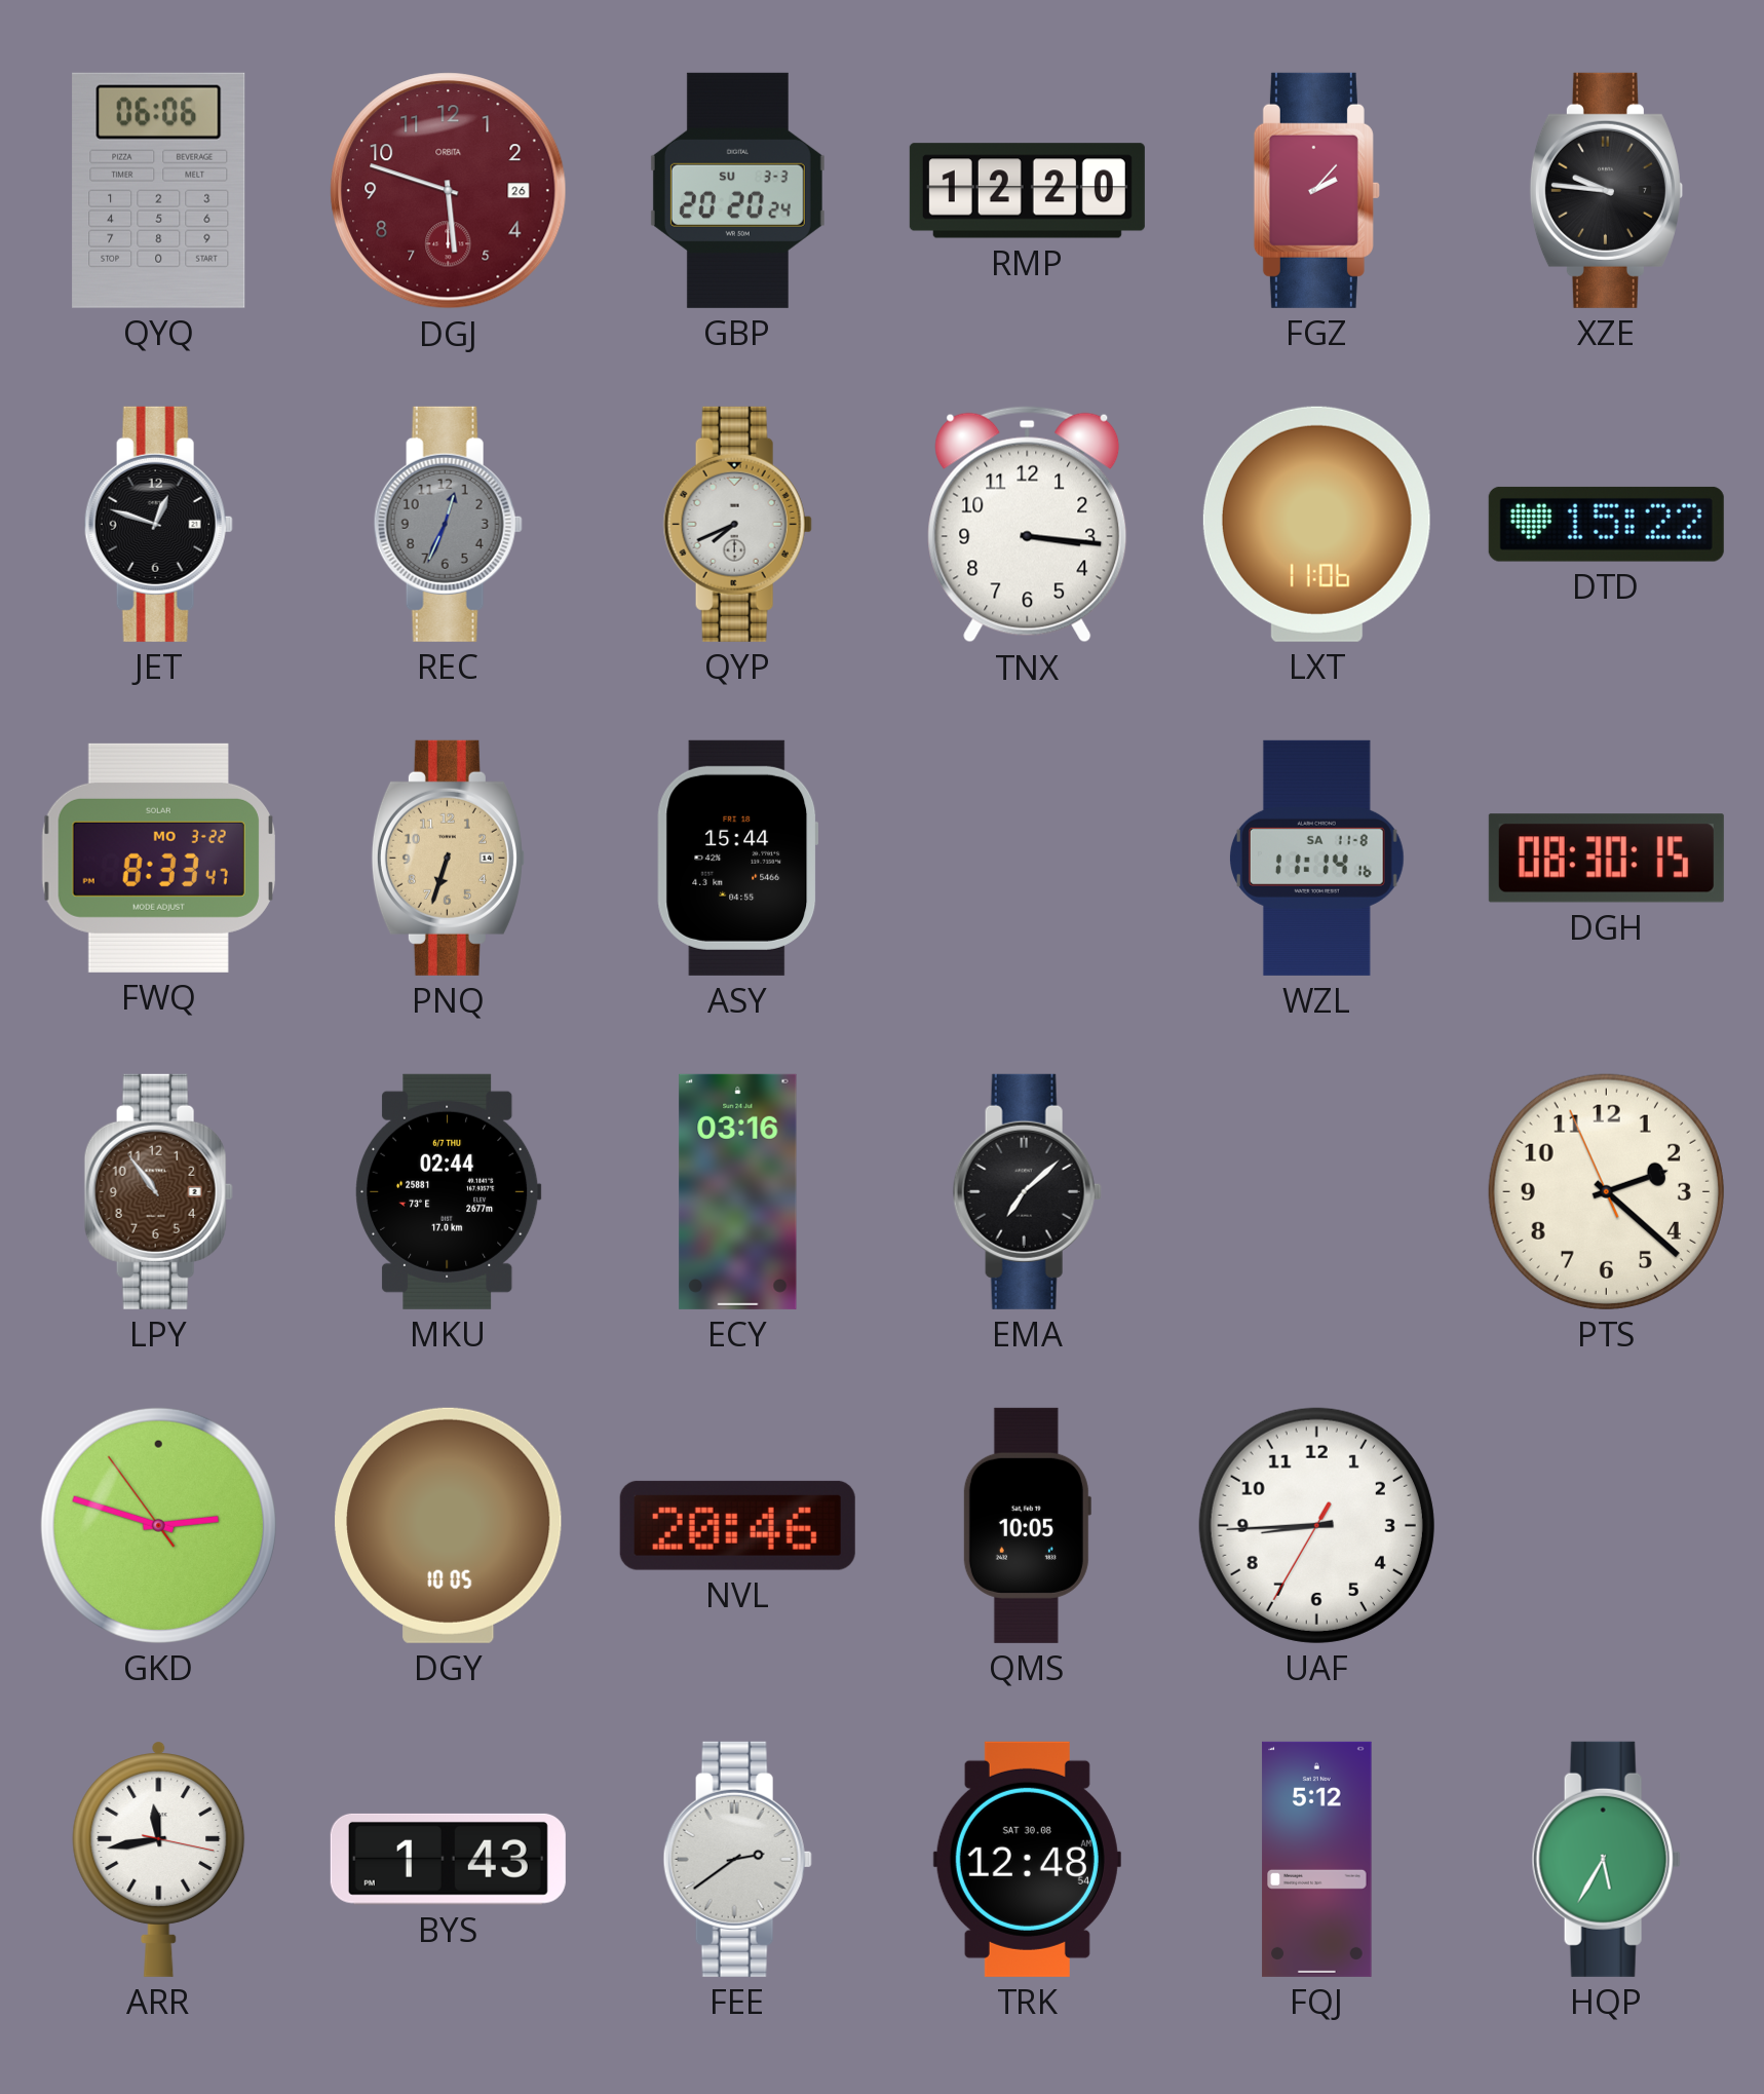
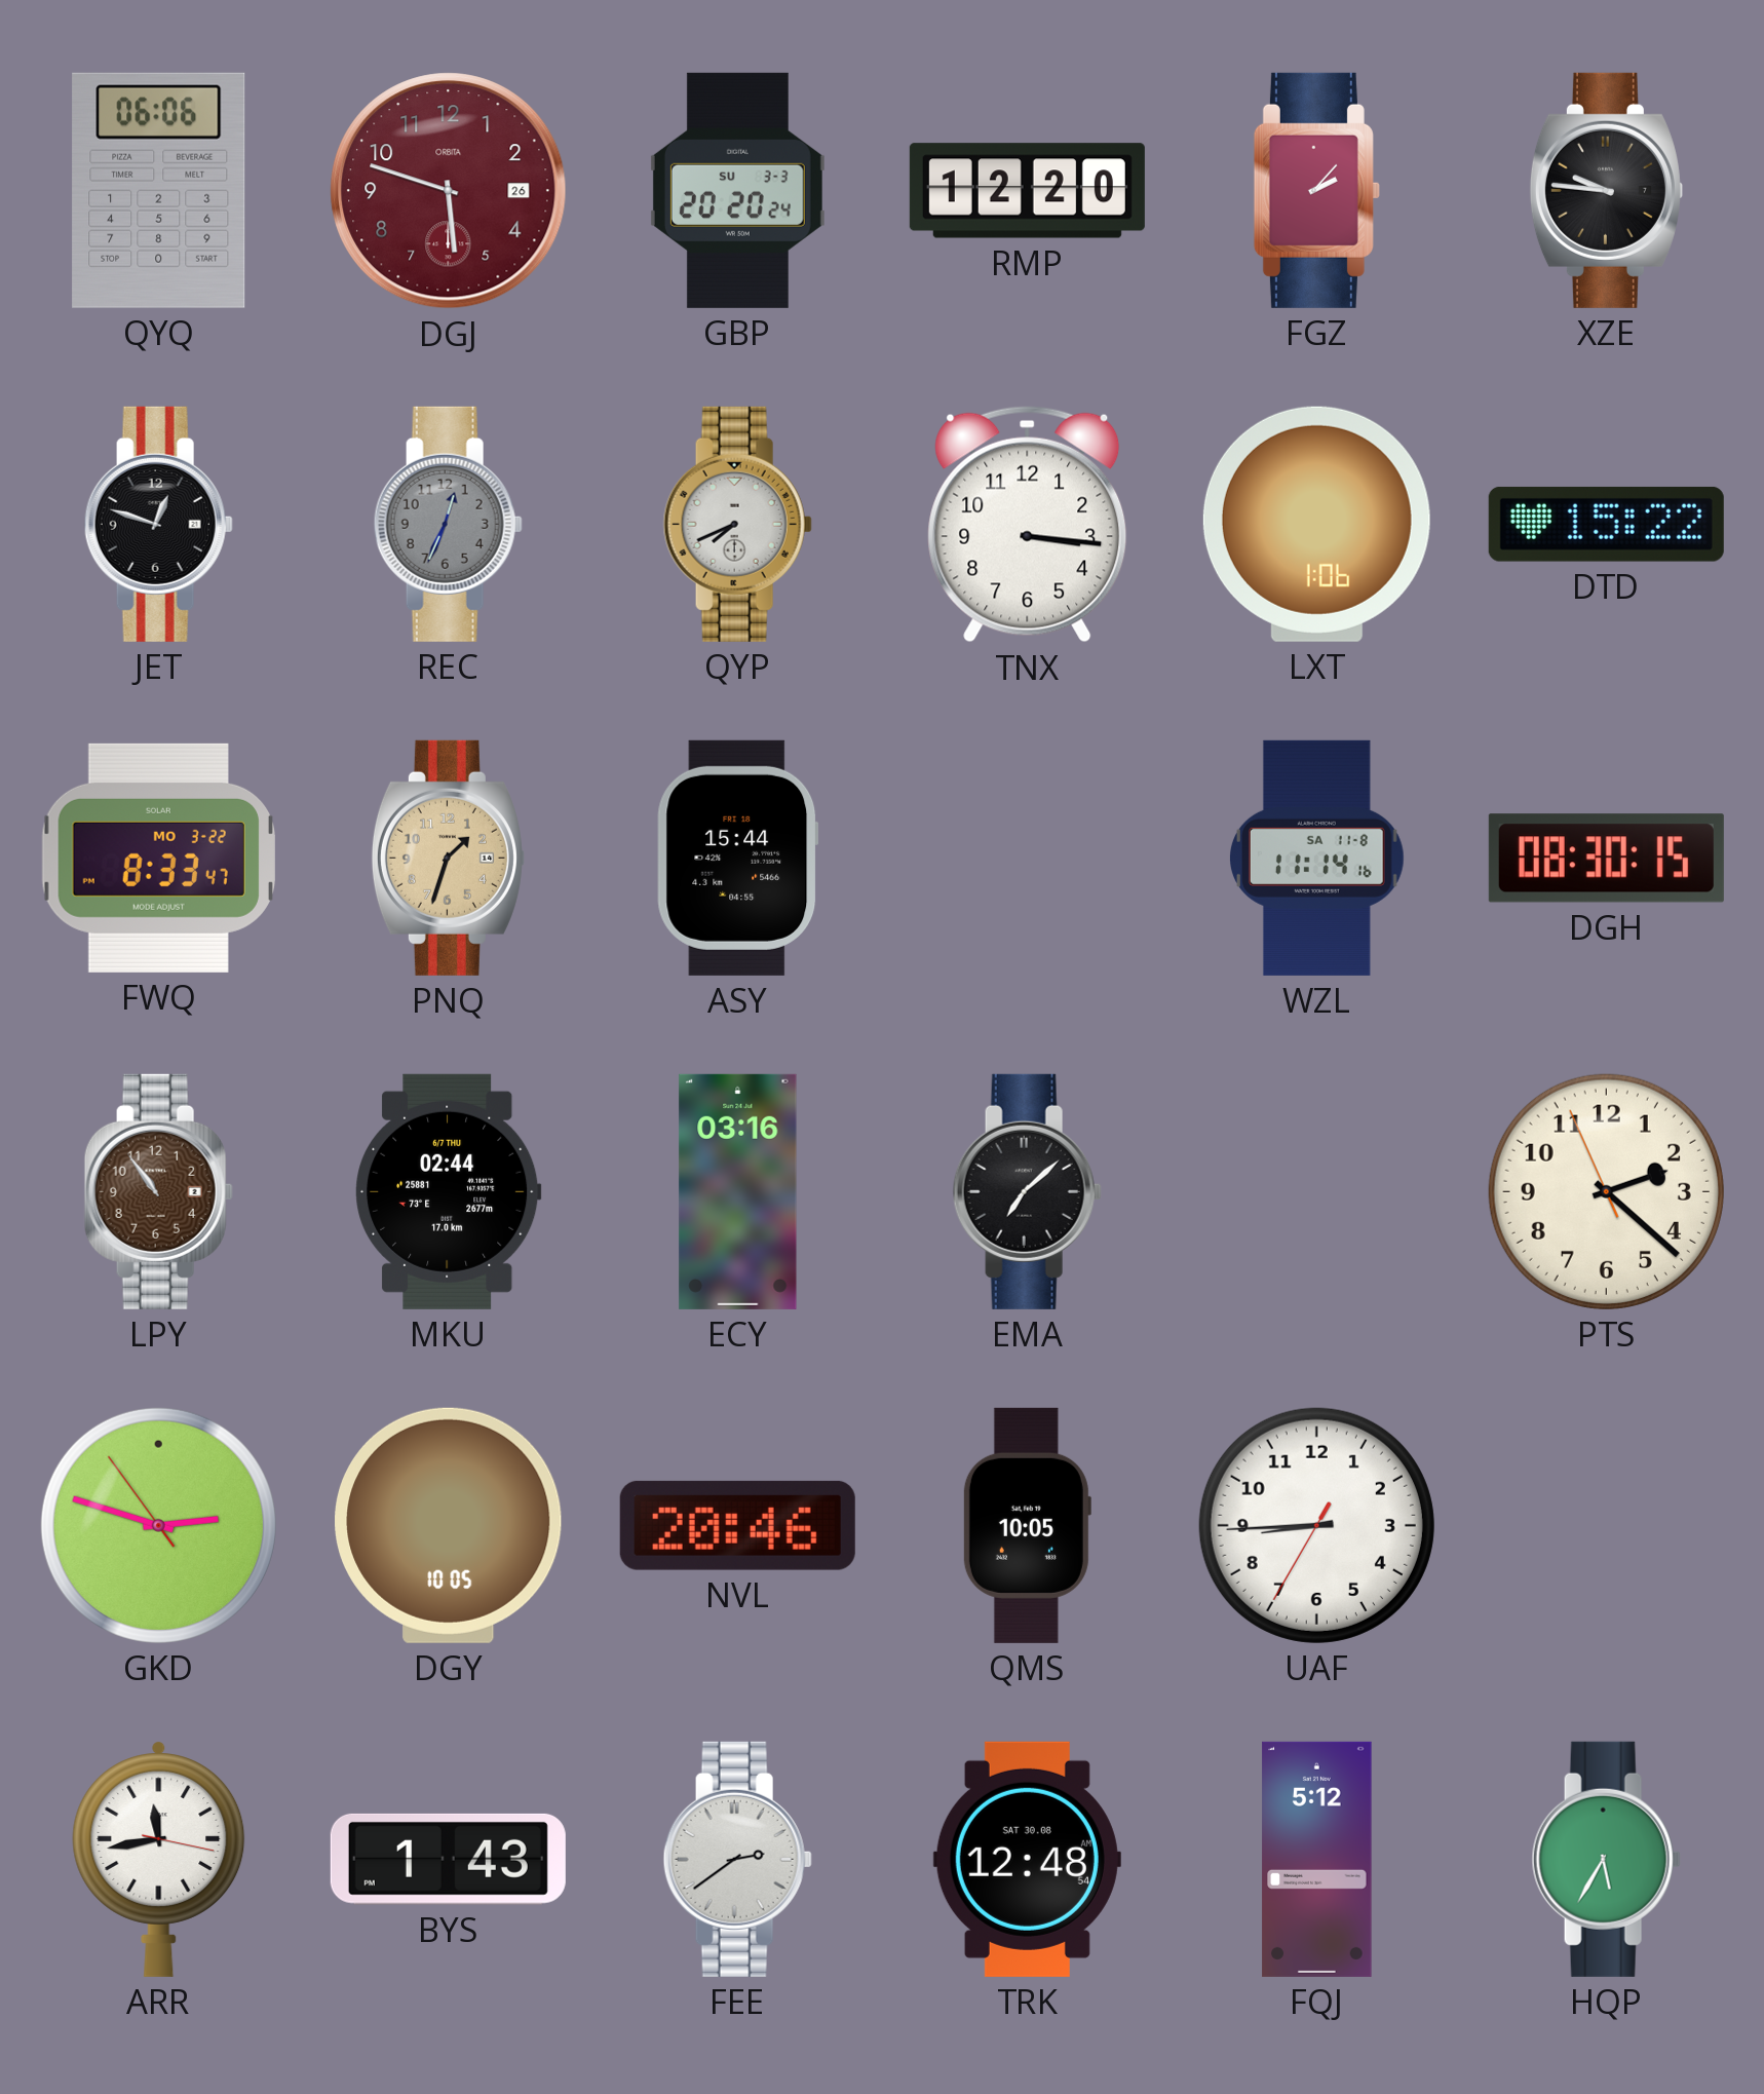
LXT: 11:06 -> 1:06
PNQ: 6:33 -> 1:33
